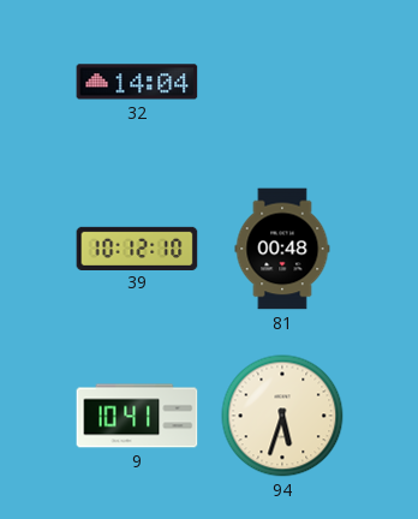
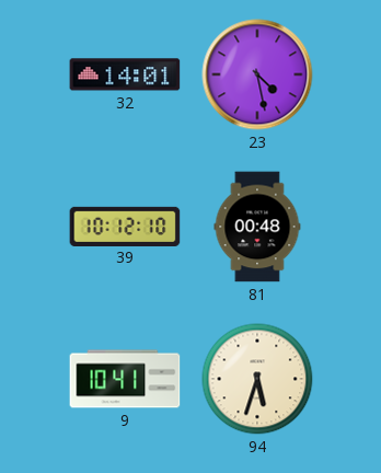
32: 14:04 -> 14:01
23: none -> 4:28
